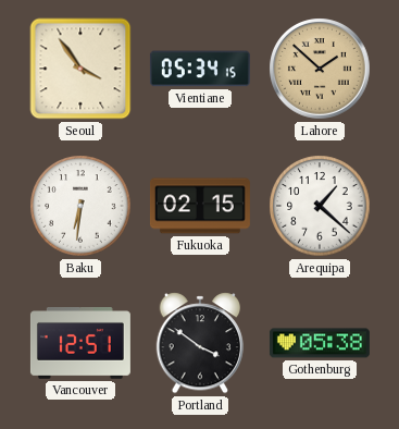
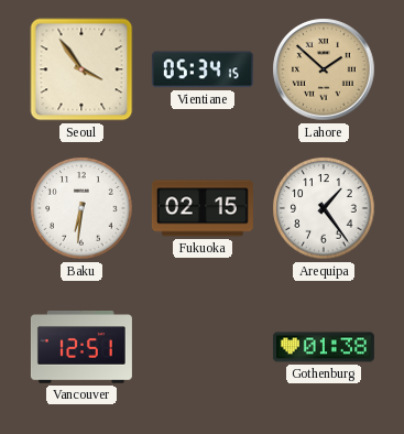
Arequipa: 1:22 -> 1:24
Portland: 3:51 -> none
Gothenburg: 05:38 -> 01:38
